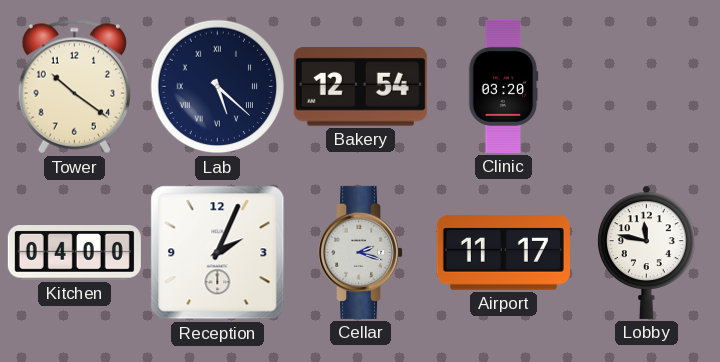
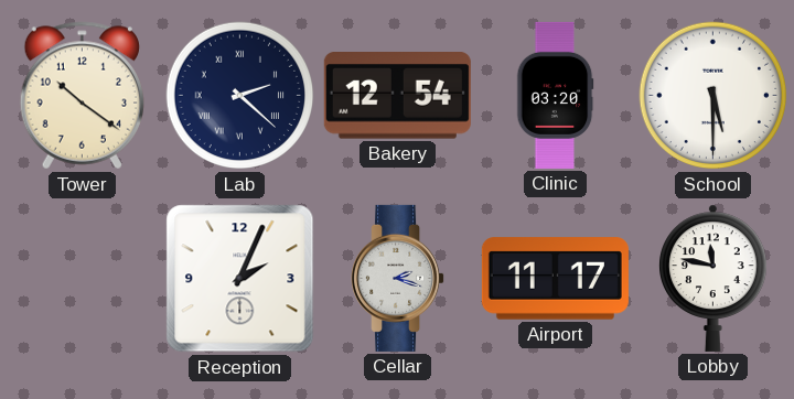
Lab: 5:22 -> 2:22
School: none -> 5:30
Kitchen: 04:00 -> none
